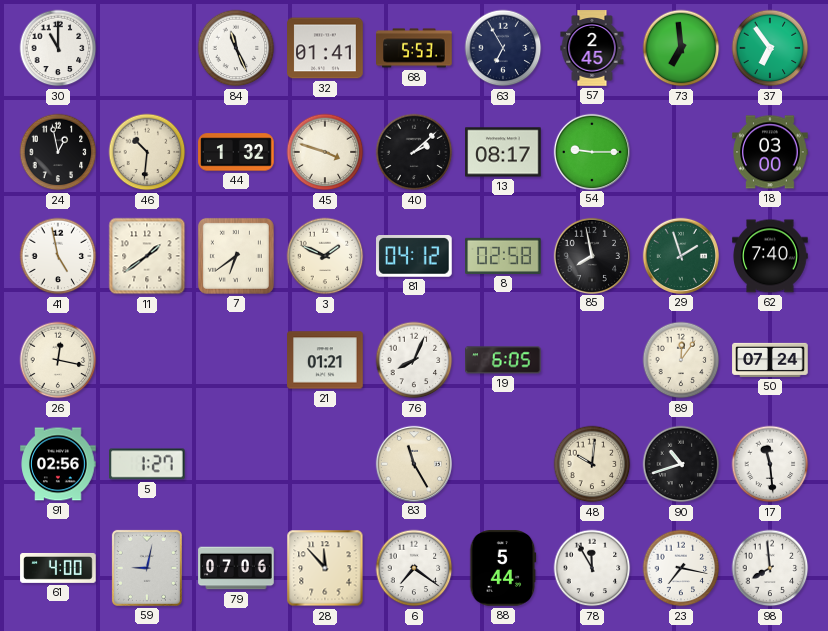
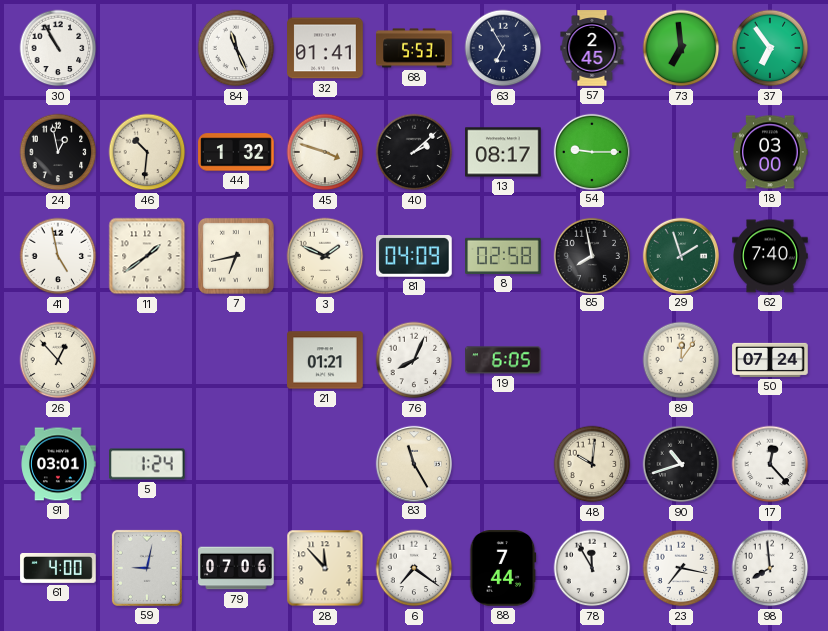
30: 11:00 -> 10:55
7: 6:39 -> 6:43
81: 04:12 -> 04:09
26: 12:17 -> 12:53
91: 02:56 -> 03:01
5: 1:27 -> 1:24
17: 11:29 -> 12:23
88: 5:44 -> 7:44
